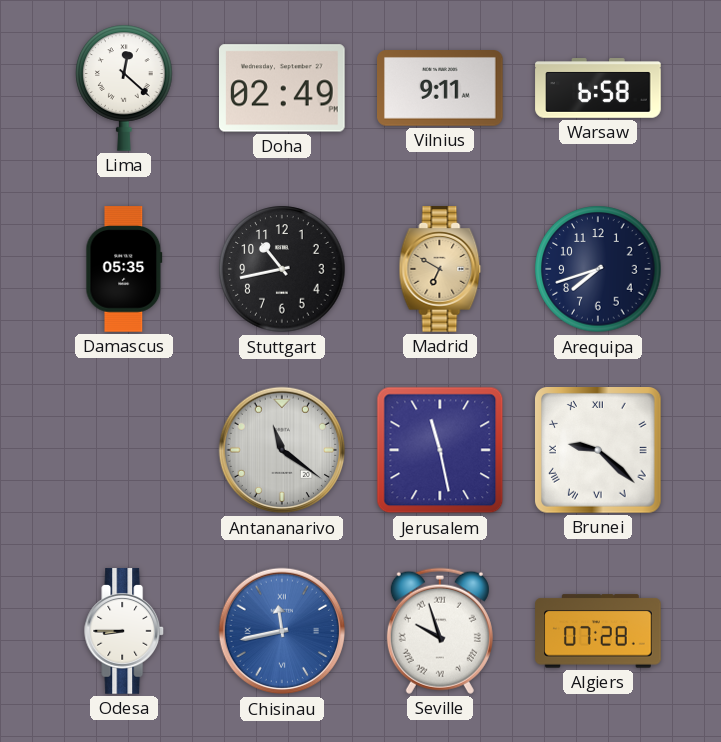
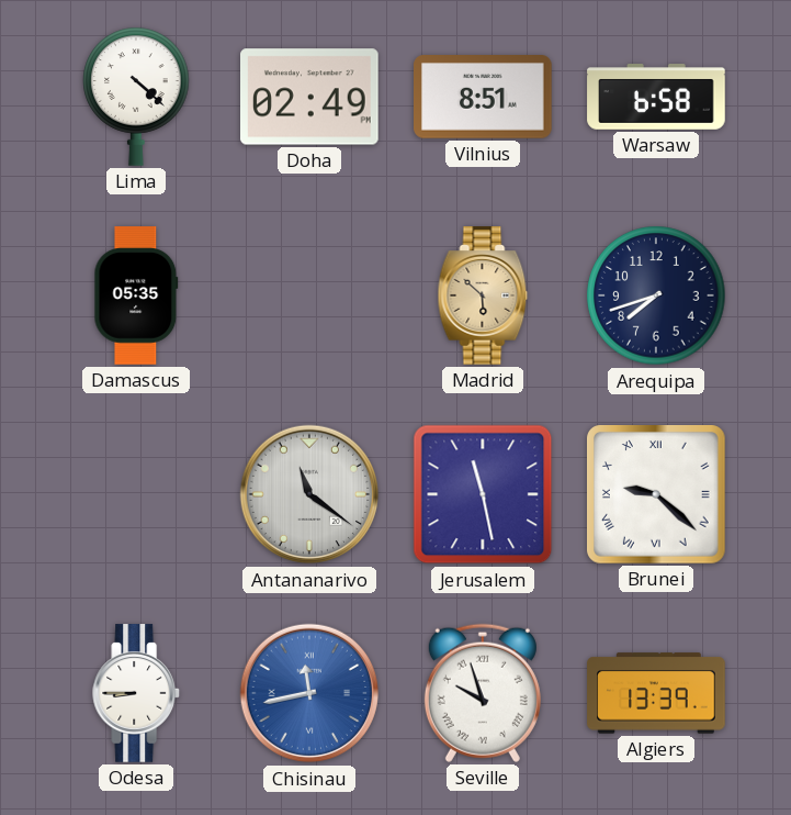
Lima: 12:22 -> 4:22
Vilnius: 9:11 -> 8:51
Stuttgart: 10:43 -> none
Madrid: 6:50 -> 5:52
Algiers: 07:28 -> 13:39
